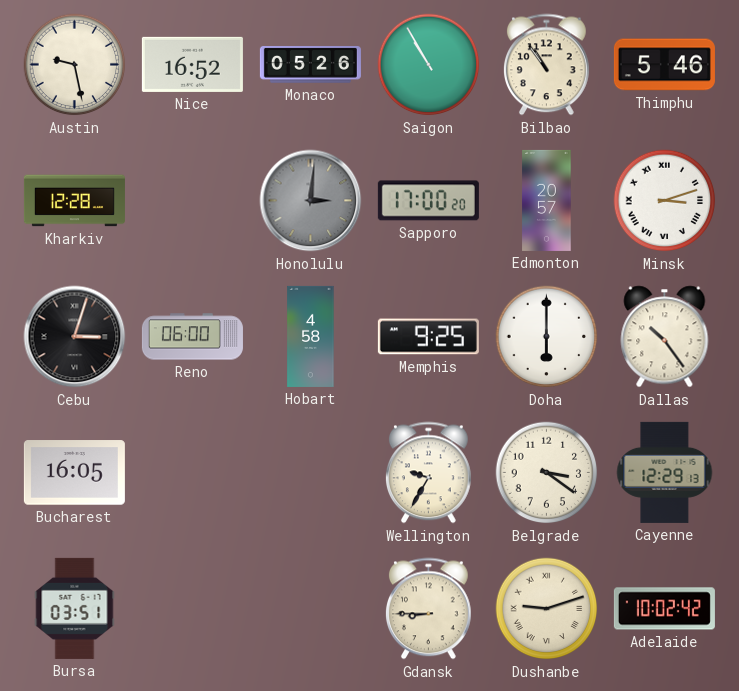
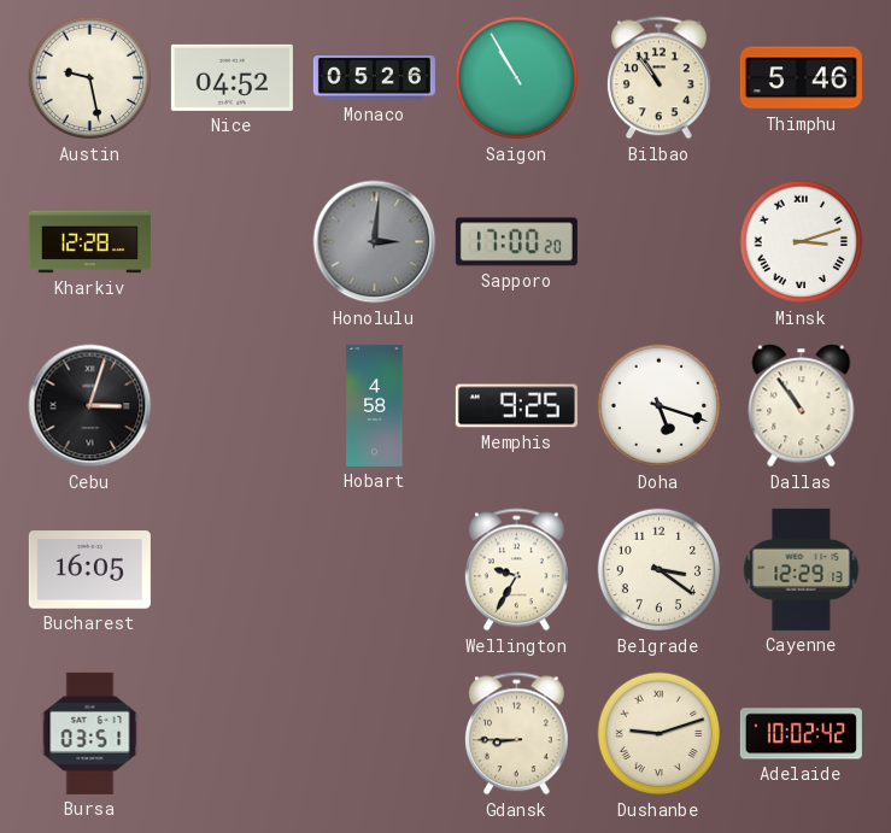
Nice: 16:52 -> 04:52
Edmonton: 20:57 -> none
Reno: 06:00 -> none
Doha: 6:00 -> 5:18
Dallas: 10:24 -> 10:54
